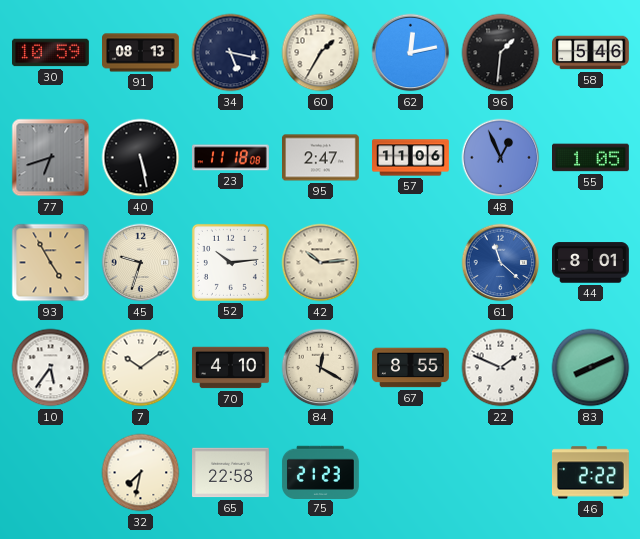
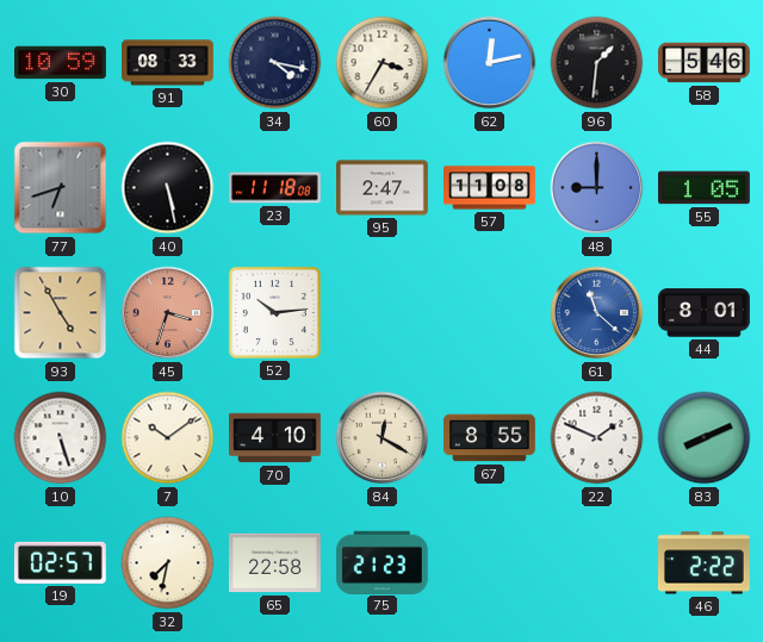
91: 08:13 -> 08:33
34: 5:17 -> 4:17
60: 1:35 -> 3:35
57: 11:06 -> 11:08
48: 12:56 -> 9:00
45: 9:33 -> 3:33
45 dial: cream -> salmon
42: 10:14 -> none
10: 5:36 -> 5:27
19: none -> 02:57
